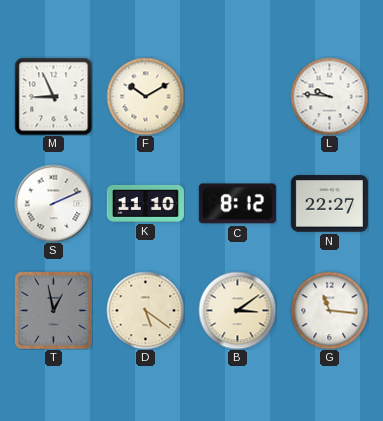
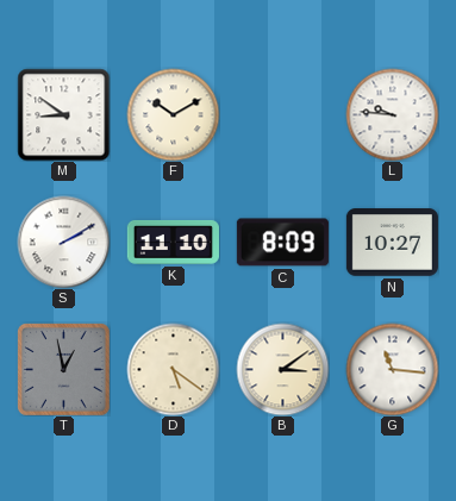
M: 8:56 -> 8:51
S: 2:11 -> 2:10
C: 8:12 -> 8:09
N: 22:27 -> 10:27
